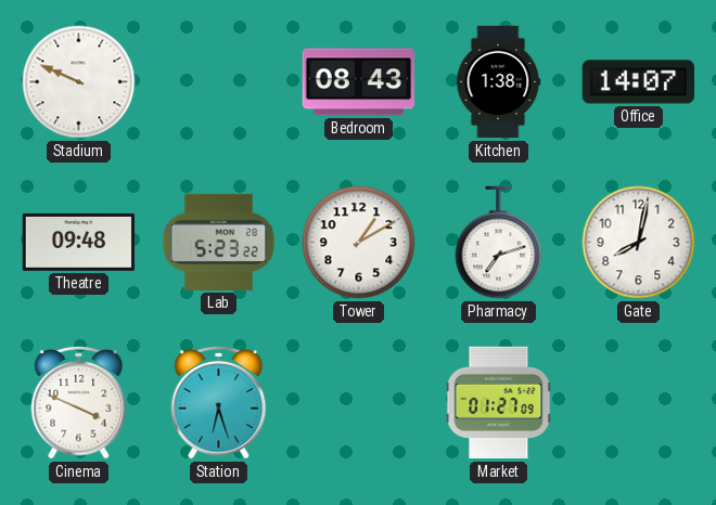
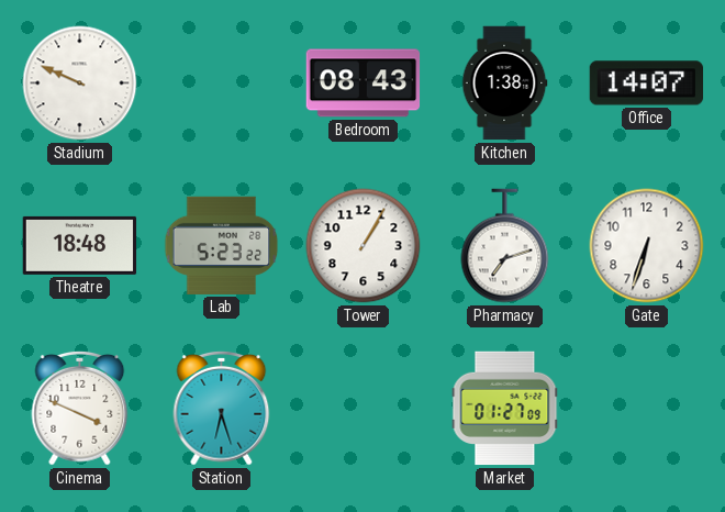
Theatre: 09:48 -> 18:48
Tower: 1:10 -> 1:05
Gate: 8:02 -> 6:33
